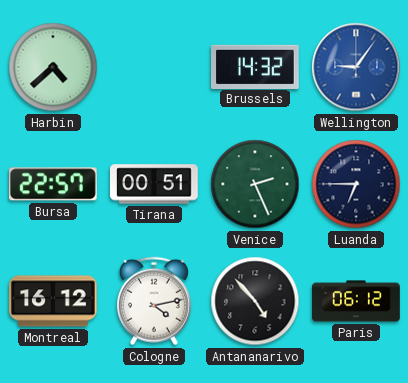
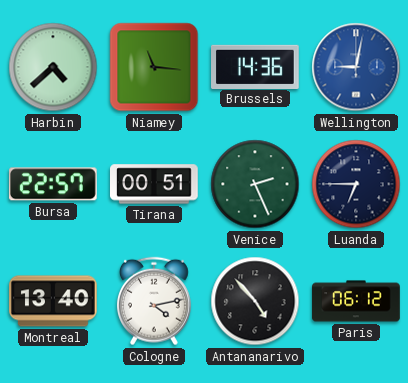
Niamey: none -> 11:16
Brussels: 14:32 -> 14:36
Wellington: 9:06 -> 9:02
Montreal: 16:12 -> 13:40
